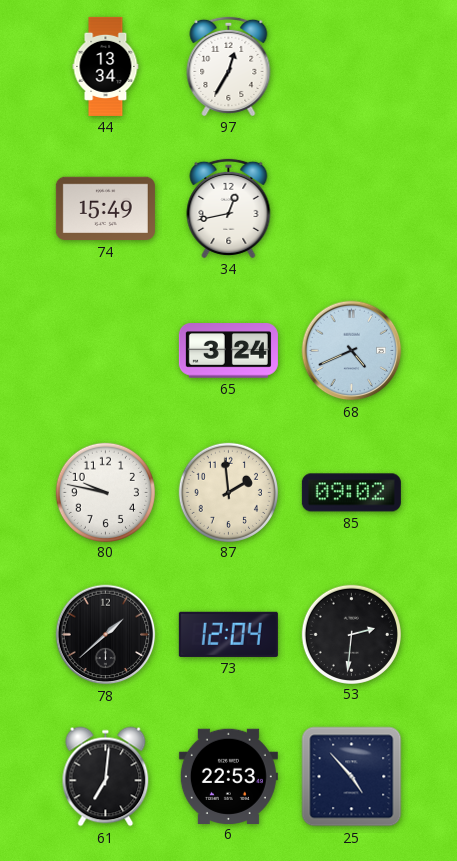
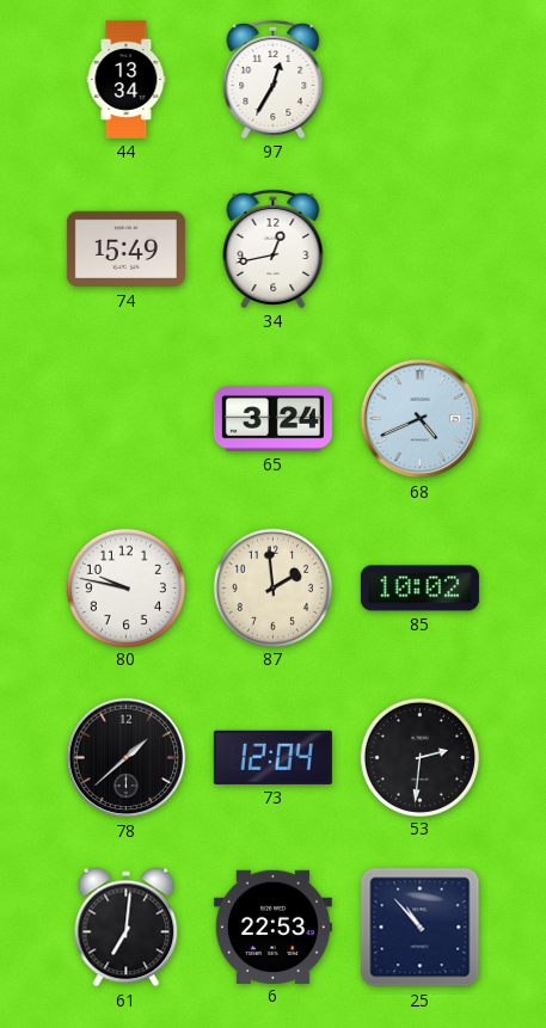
85: 09:02 -> 10:02
25: 4:53 -> 10:53
